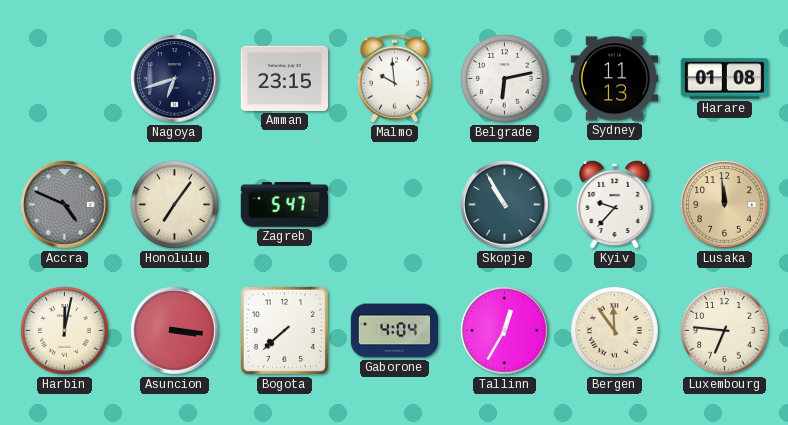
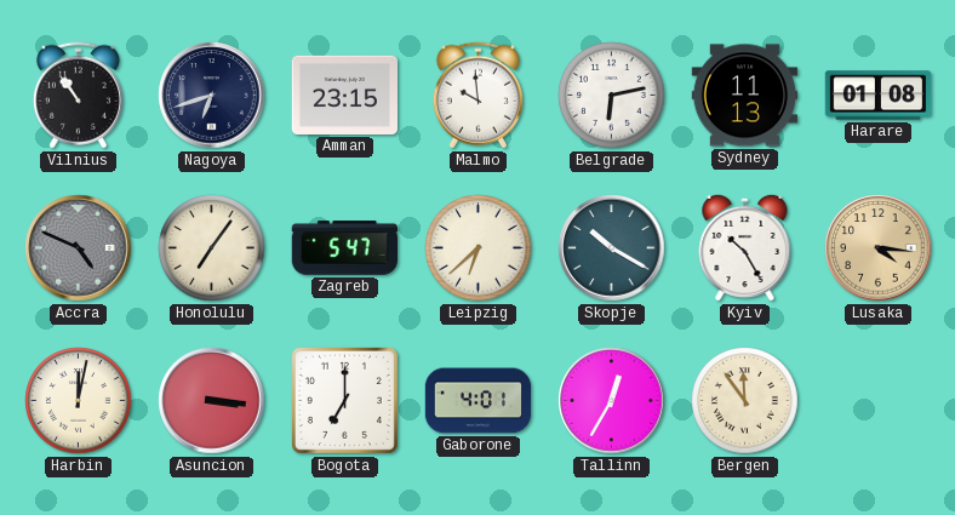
Vilnius: none -> 10:54
Leipzig: none -> 6:38
Skopje: 10:55 -> 10:20
Kyiv: 9:37 -> 10:25
Lusaka: 11:59 -> 4:16
Bogota: 7:38 -> 7:00
Gaborone: 4:04 -> 4:01
Luxembourg: 6:46 -> none
